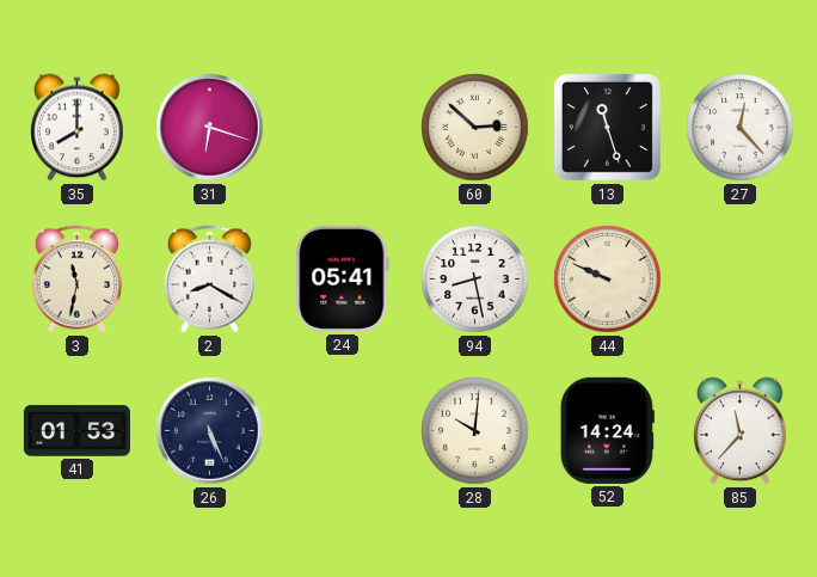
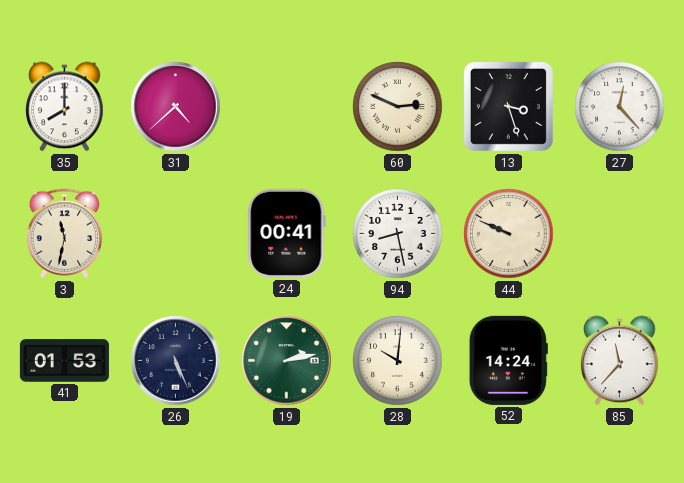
31: 6:18 -> 4:38
60: 2:52 -> 2:49
13: 11:27 -> 3:27
2: 8:20 -> none
24: 05:41 -> 00:41
19: none -> 2:13
